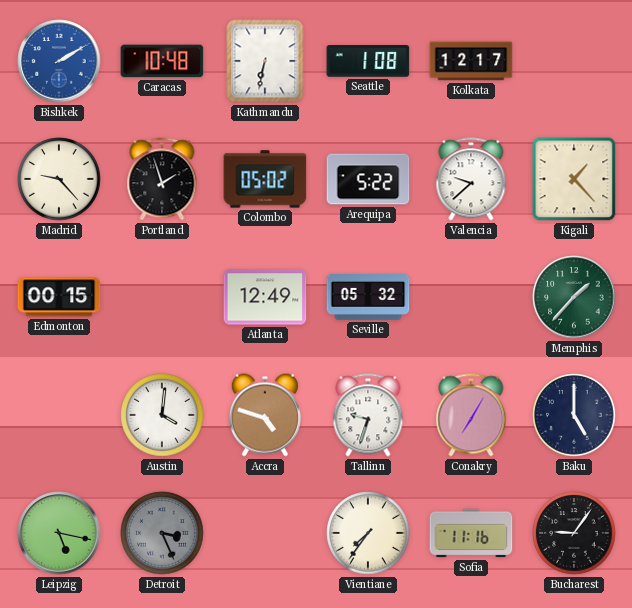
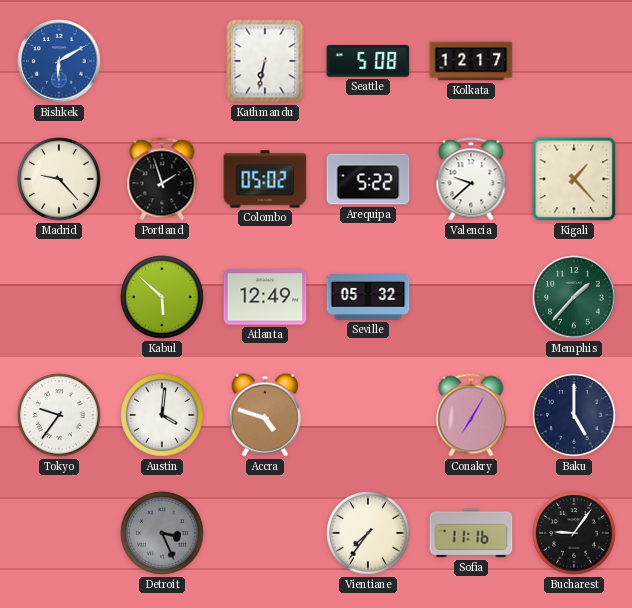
Bishkek: 2:10 -> 6:10
Caracas: 10:48 -> none
Seattle: 1:08 -> 5:08
Edmonton: 00:15 -> none
Kabul: none -> 5:52
Tokyo: none -> 9:36
Tallinn: 9:33 -> none
Leipzig: 5:17 -> none
